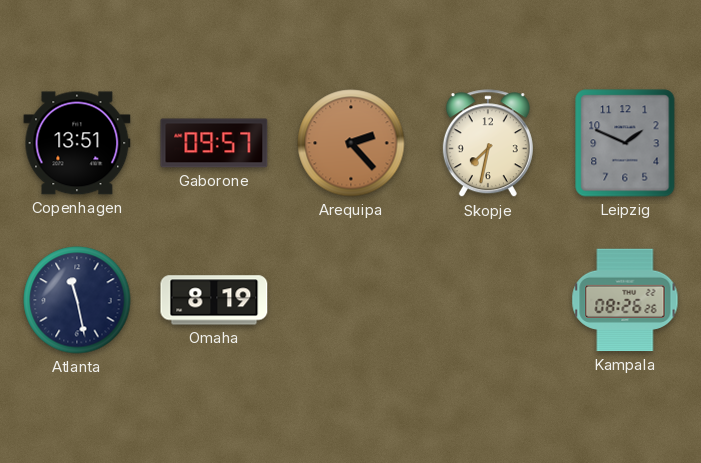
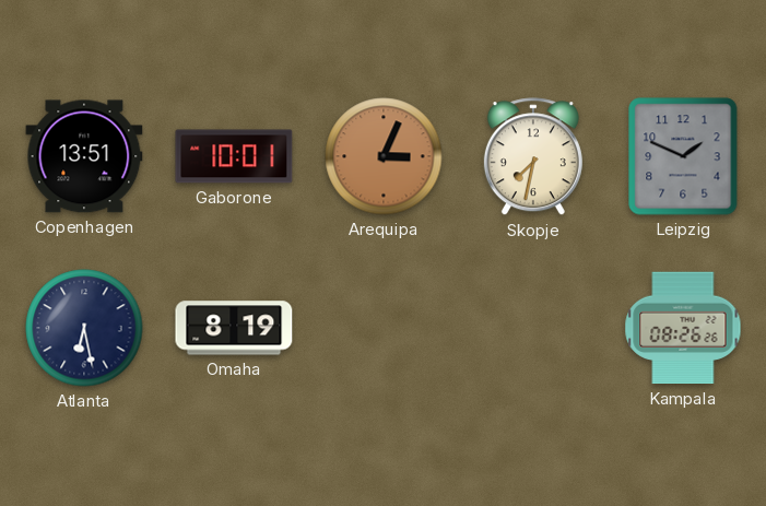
Gaborone: 09:57 -> 10:01
Arequipa: 2:23 -> 3:04
Atlanta: 11:28 -> 6:28
